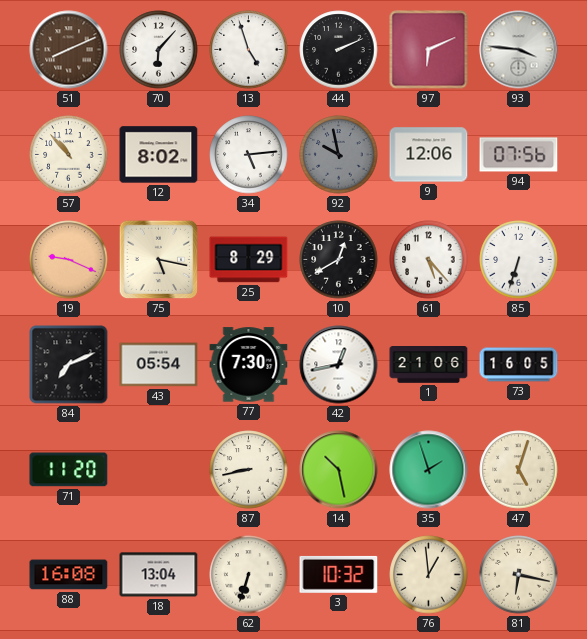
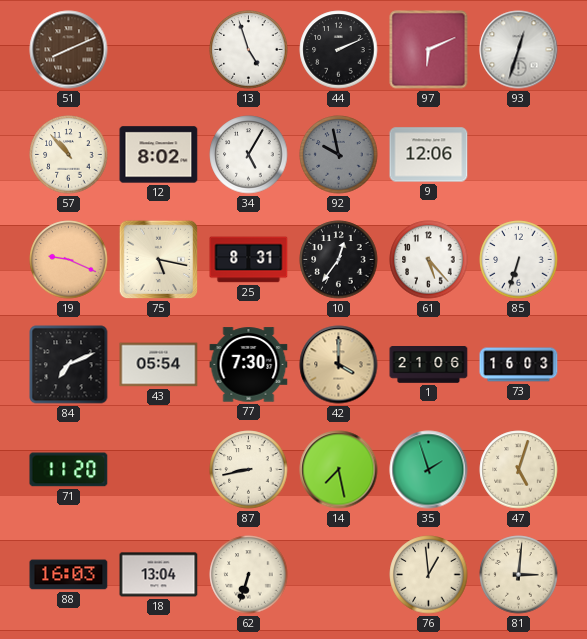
70: 6:07 -> none
93: 3:46 -> 12:33
34: 5:14 -> 5:05
94: 07:56 -> none
25: 8:29 -> 8:31
10: 12:40 -> 12:36
42: 12:43 -> 4:00
42 dial: white -> champagne
73: 16:05 -> 16:03
14: 10:28 -> 7:28
88: 16:08 -> 16:03
3: 10:32 -> none
81: 6:17 -> 3:01
